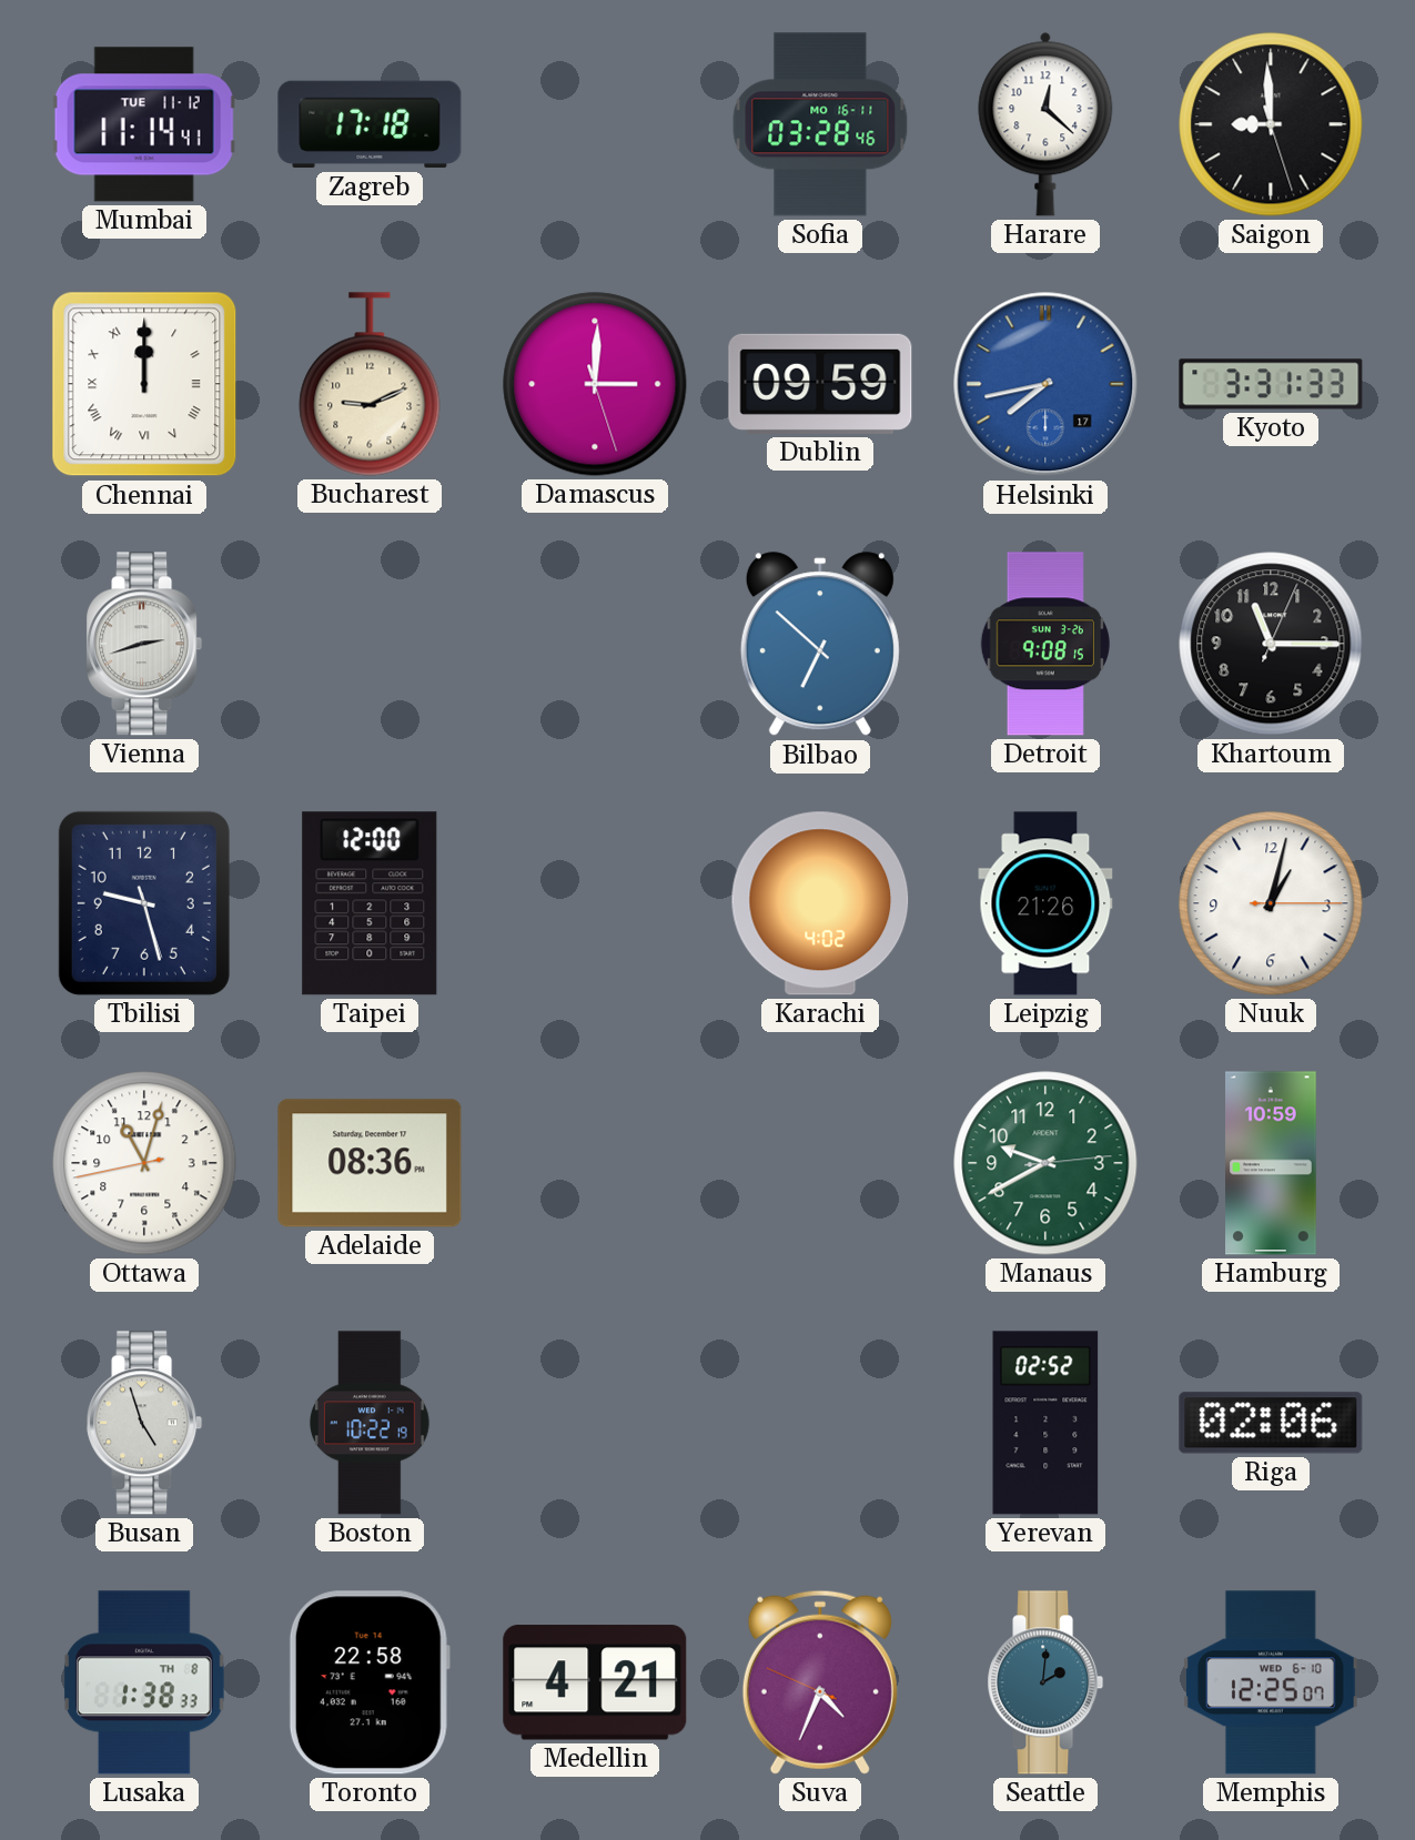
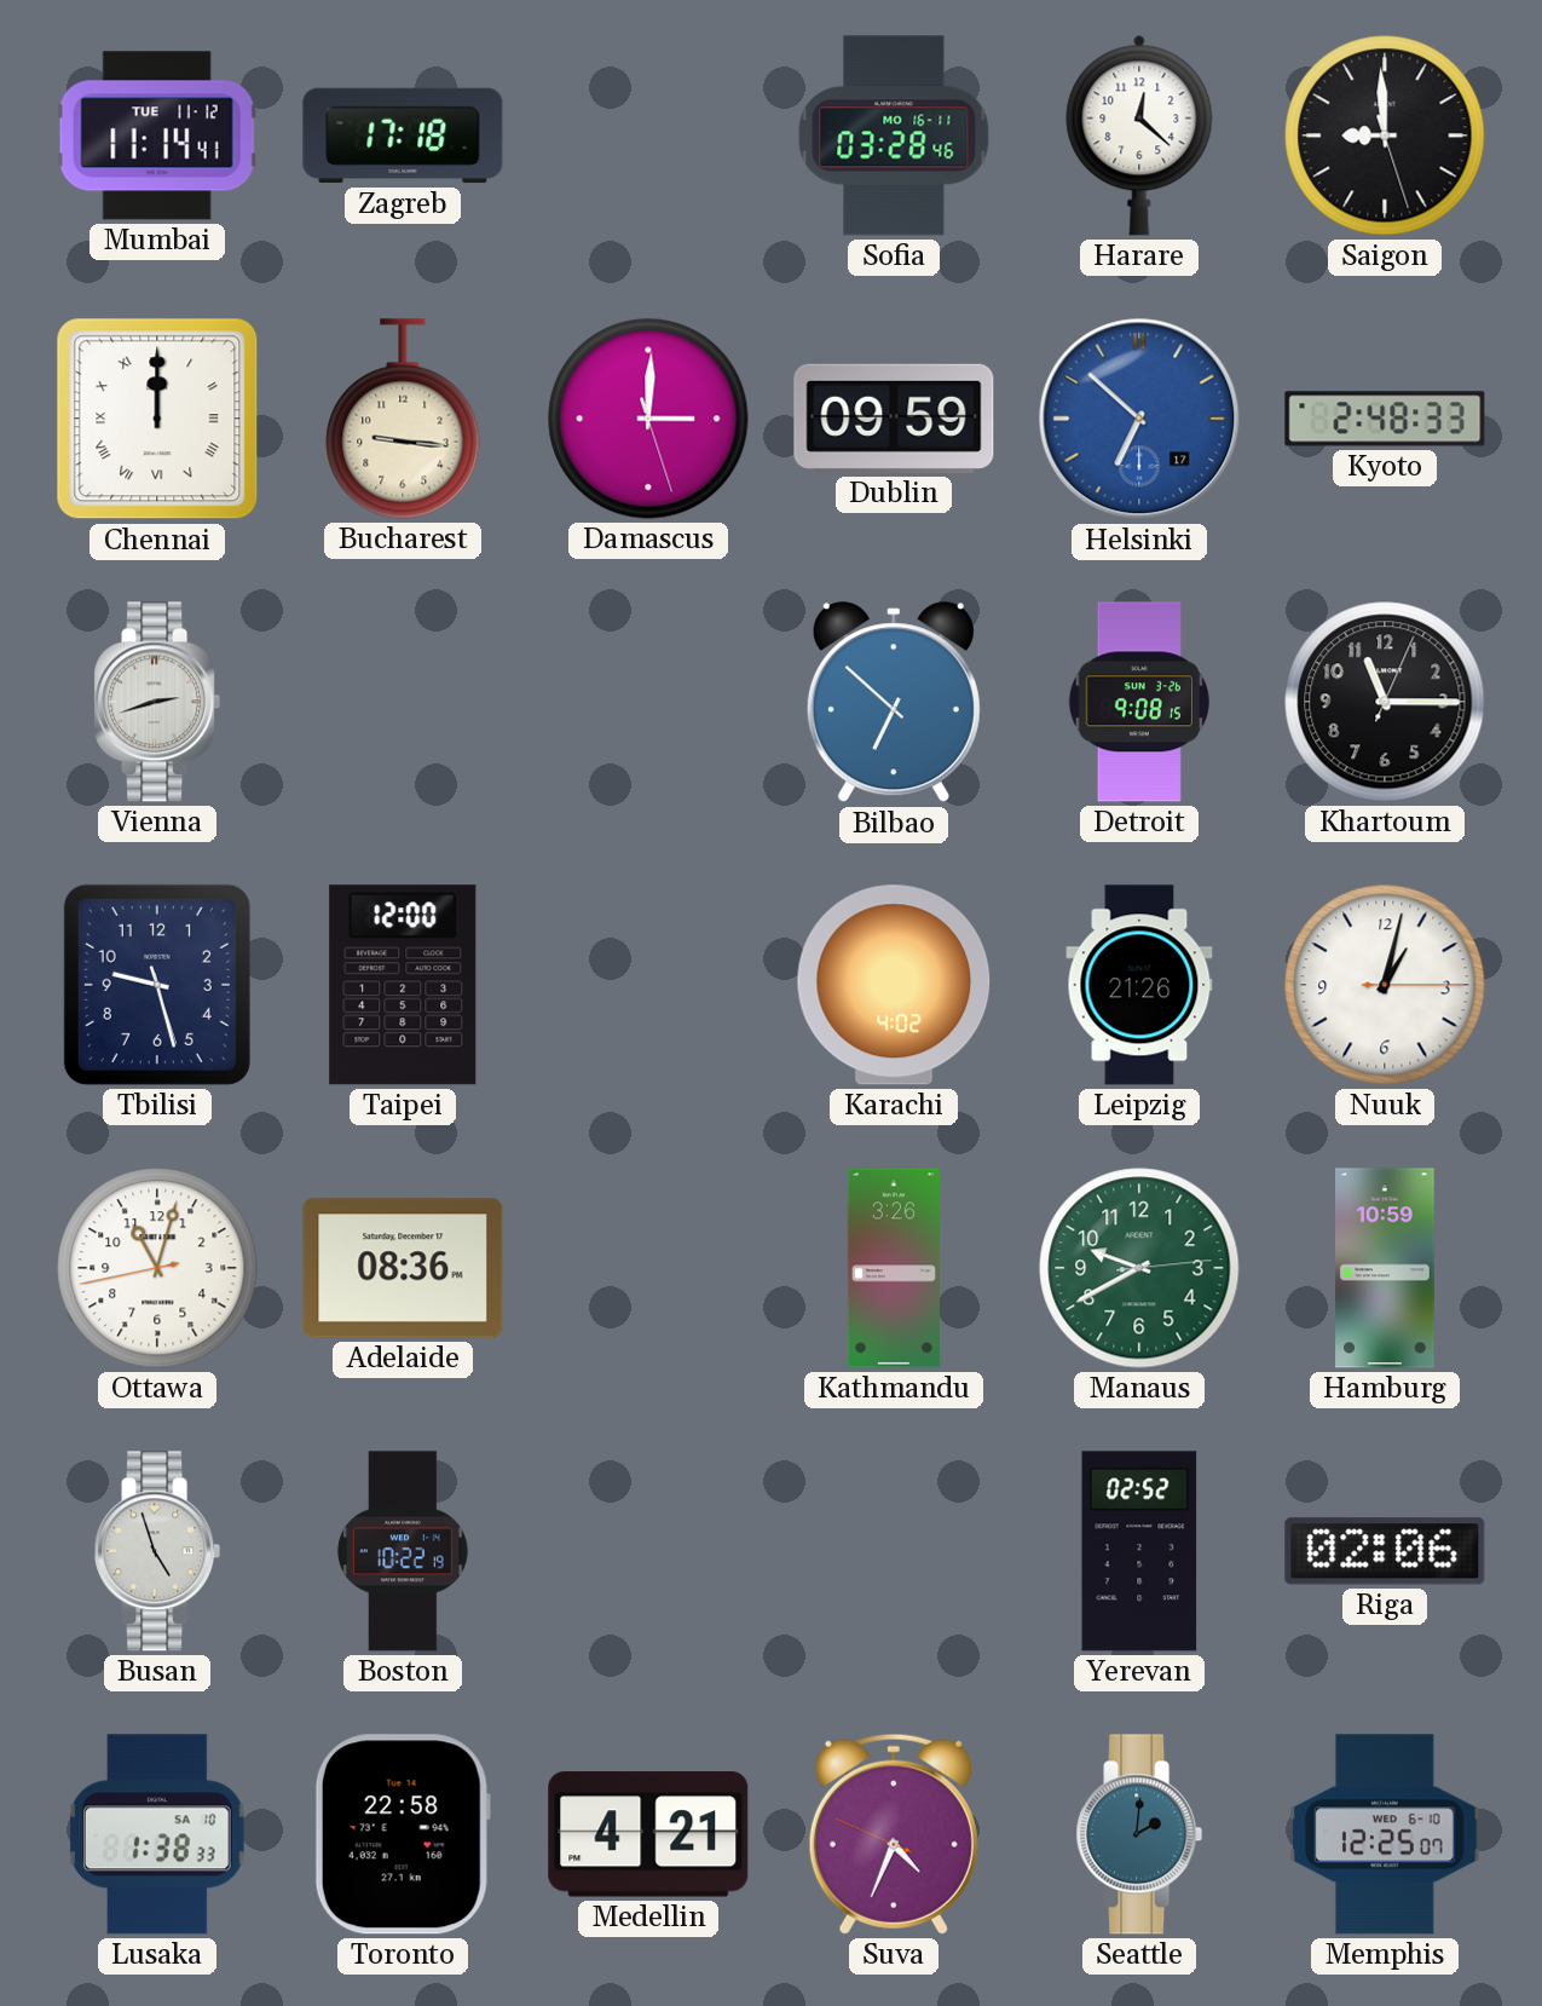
Bucharest: 9:11 -> 9:16
Helsinki: 7:43 -> 6:52
Kyoto: 3:31 -> 2:48
Kathmandu: none -> 3:26
Lusaka date: TH 8 -> SA 10
